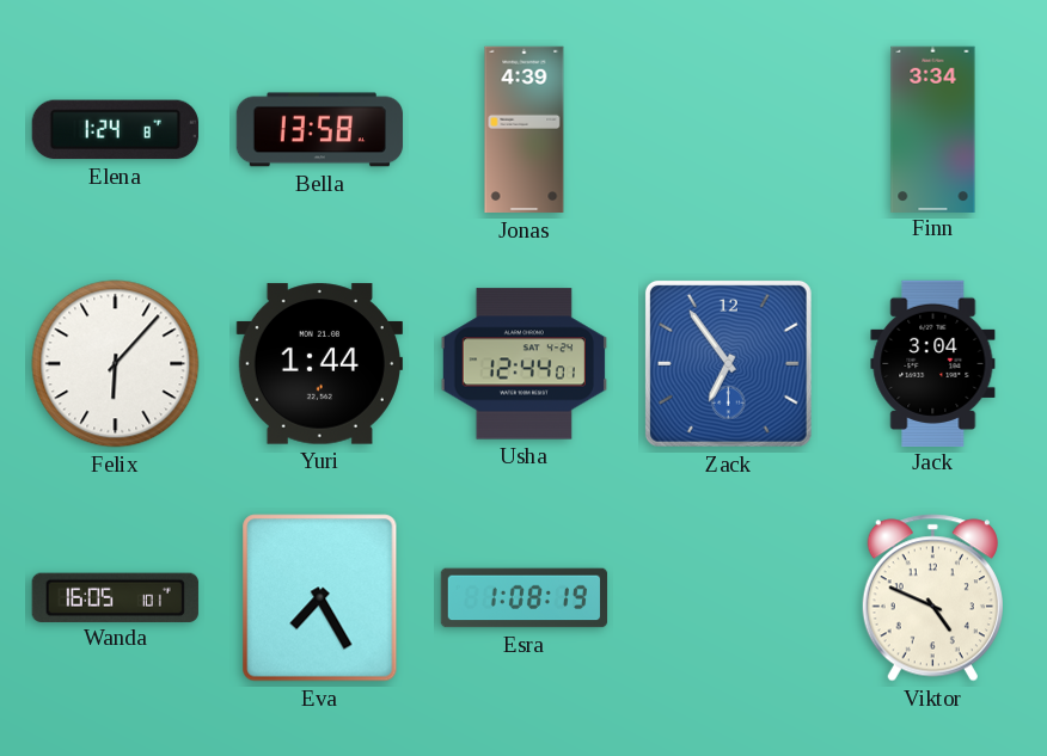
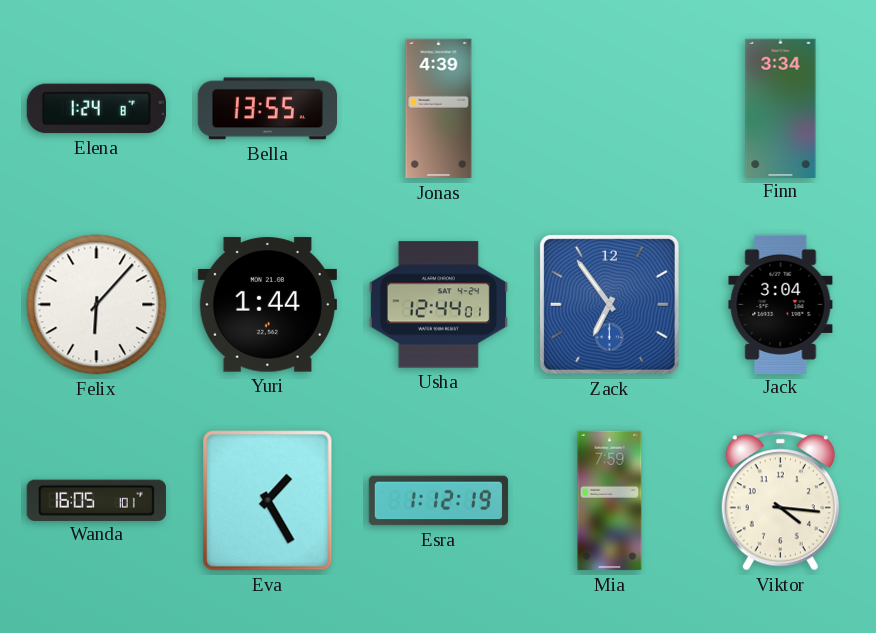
Bella: 13:58 -> 13:55
Eva: 7:25 -> 1:25
Esra: 1:08 -> 1:12
Mia: none -> 7:59
Viktor: 4:49 -> 4:16
